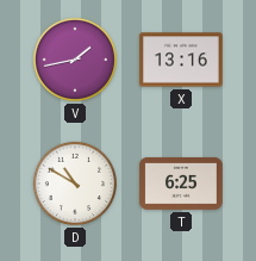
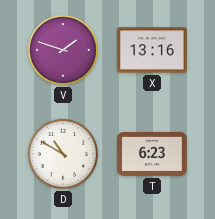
V: 1:43 -> 1:48
T: 6:25 -> 6:23
